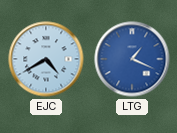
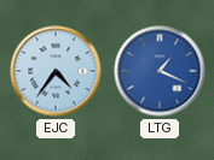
EJC: 4:40 -> 4:36
